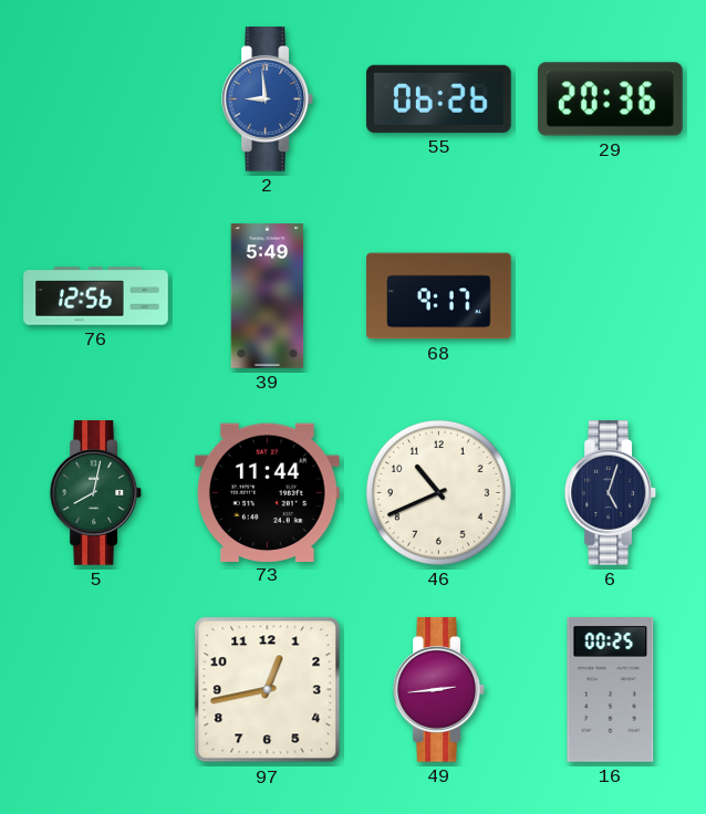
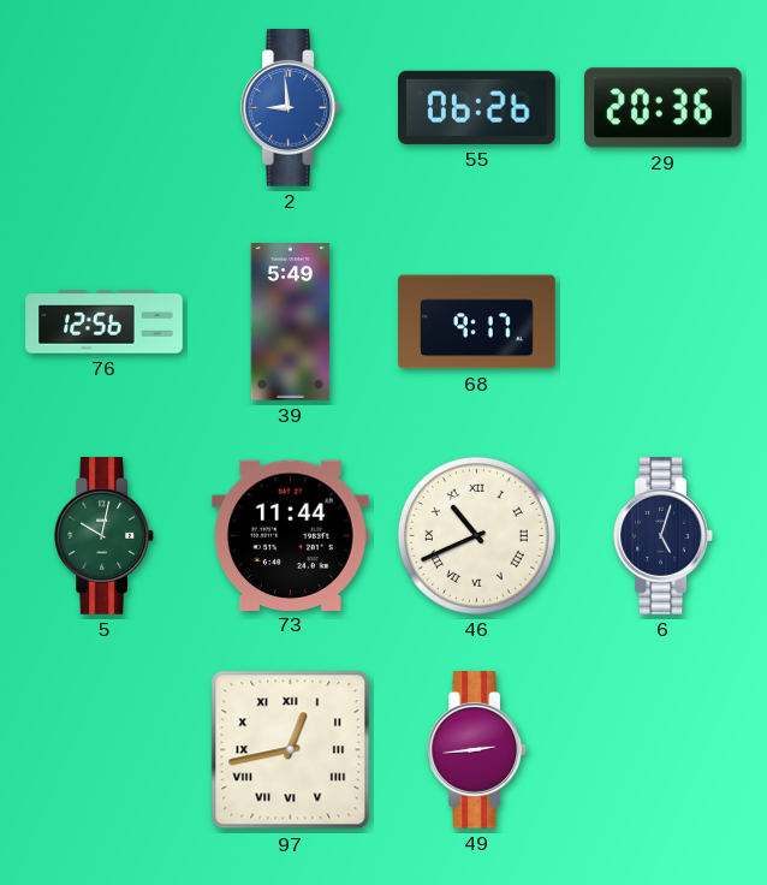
5: 8:02 -> 10:02
46 numerals: Arabic -> Roman
97 numerals: Arabic -> Roman
16: 00:25 -> none
